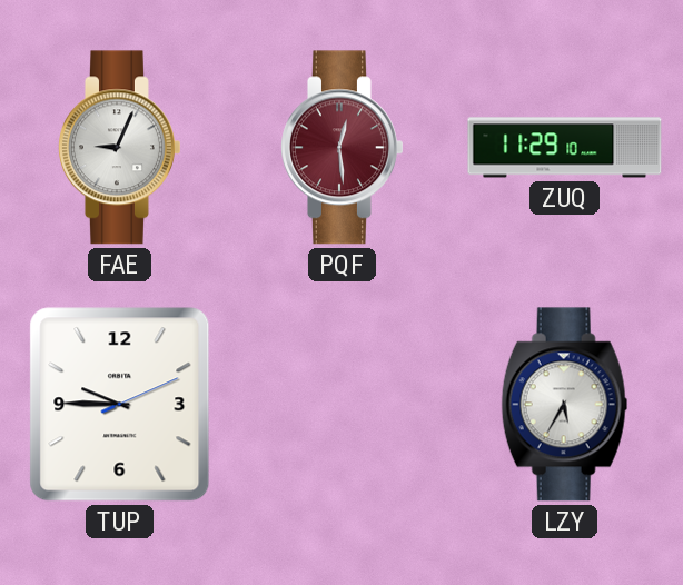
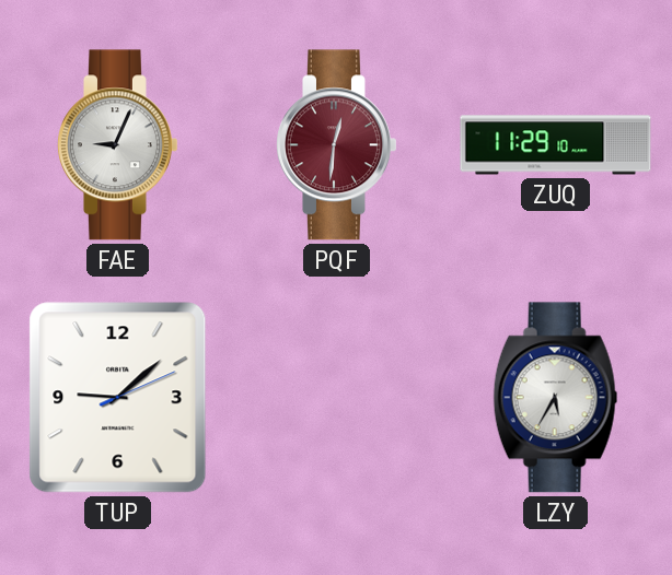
PQF: 12:29 -> 12:31
TUP: 9:45 -> 9:08
